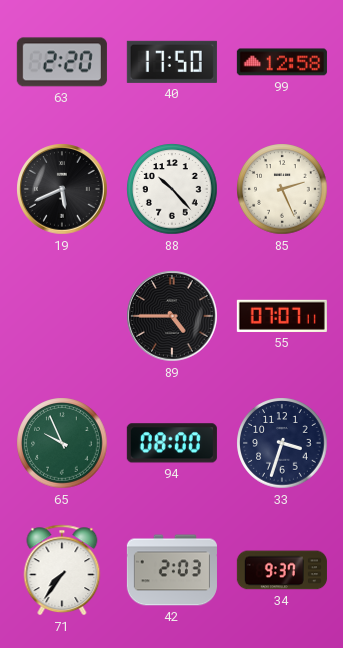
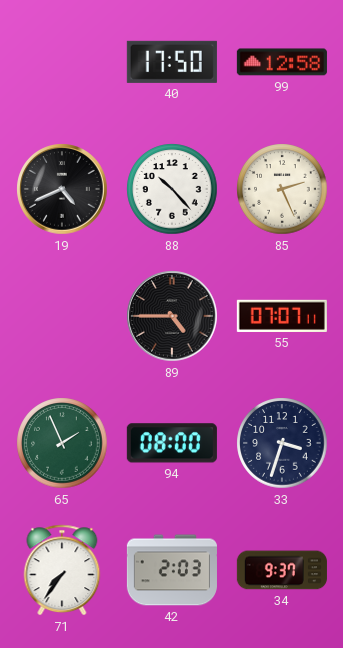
63: 2:20 -> none
19: 5:41 -> 4:41
65: 9:56 -> 1:56
